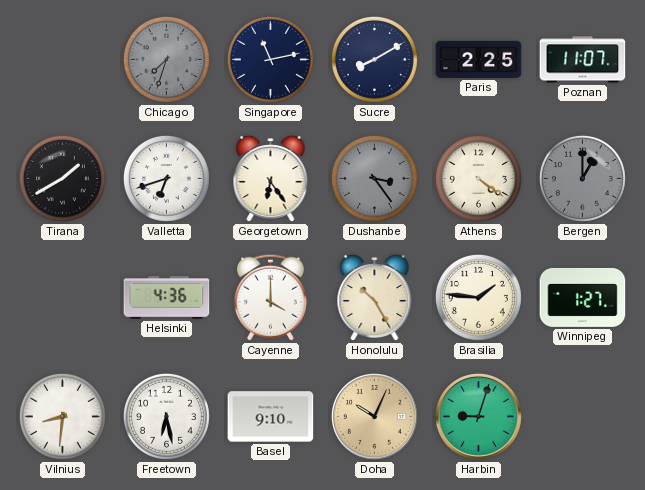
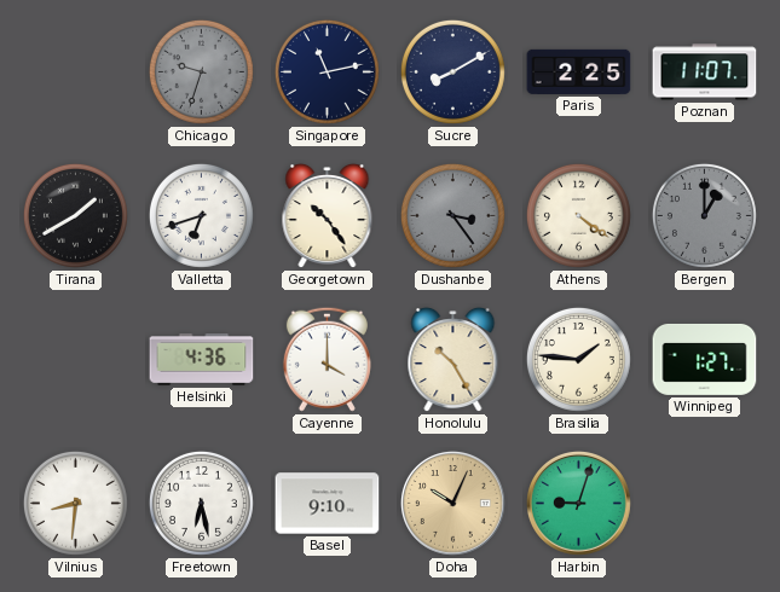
Chicago: 7:33 -> 9:33
Georgetown: 6:24 -> 10:24
